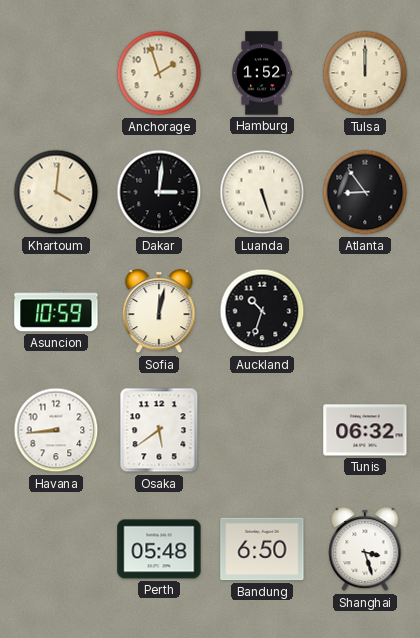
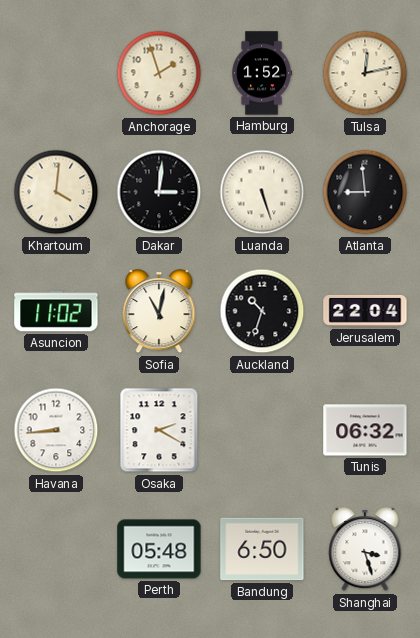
Tulsa: 12:00 -> 12:13
Atlanta: 8:54 -> 8:59
Asuncion: 10:59 -> 11:02
Sofia: 12:02 -> 11:02
Jerusalem: none -> 22:04
Osaka: 5:39 -> 2:20
